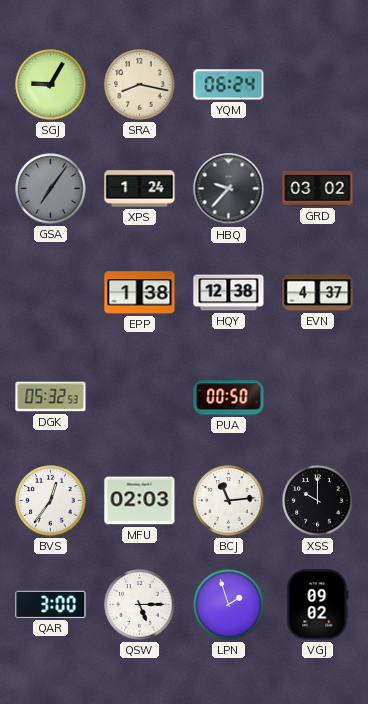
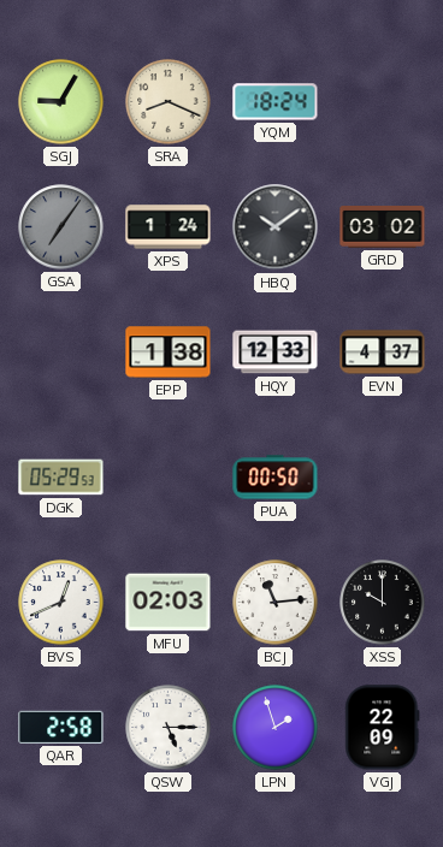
SRA: 8:17 -> 8:19
YQM: 06:24 -> 18:24
HBQ: 9:37 -> 10:09
HQY: 12:38 -> 12:33
DGK: 05:32 -> 05:29
BVS: 12:36 -> 12:41
QAR: 3:00 -> 2:58
VGJ: 09:02 -> 22:09
